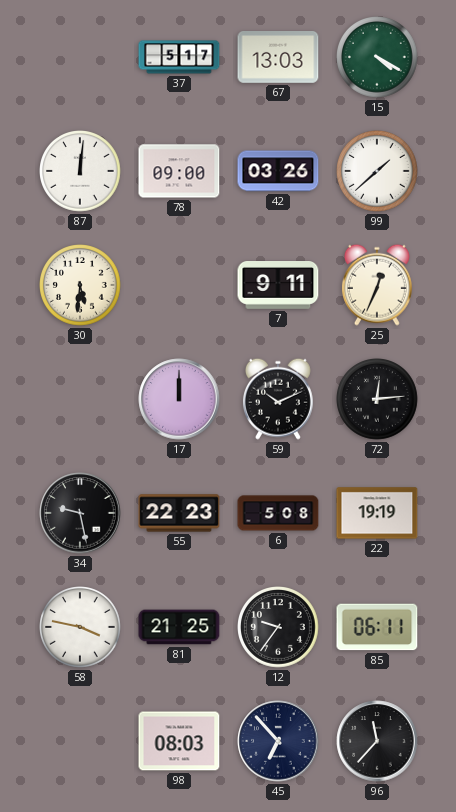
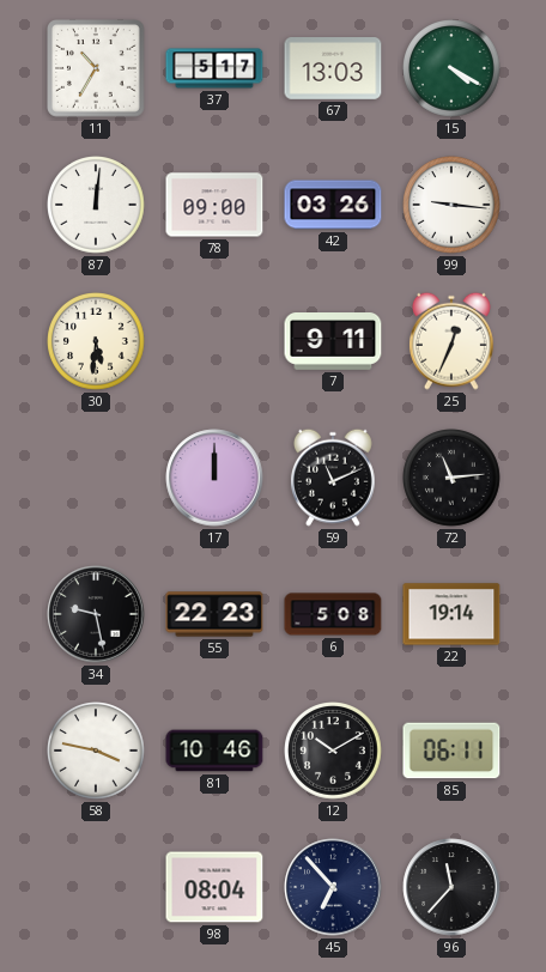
11: none -> 10:35
99: 1:38 -> 9:16
59: 10:11 -> 11:11
72: 12:14 -> 11:14
22: 19:19 -> 19:14
81: 21:25 -> 10:46
12: 9:36 -> 10:10
98: 08:03 -> 08:04
